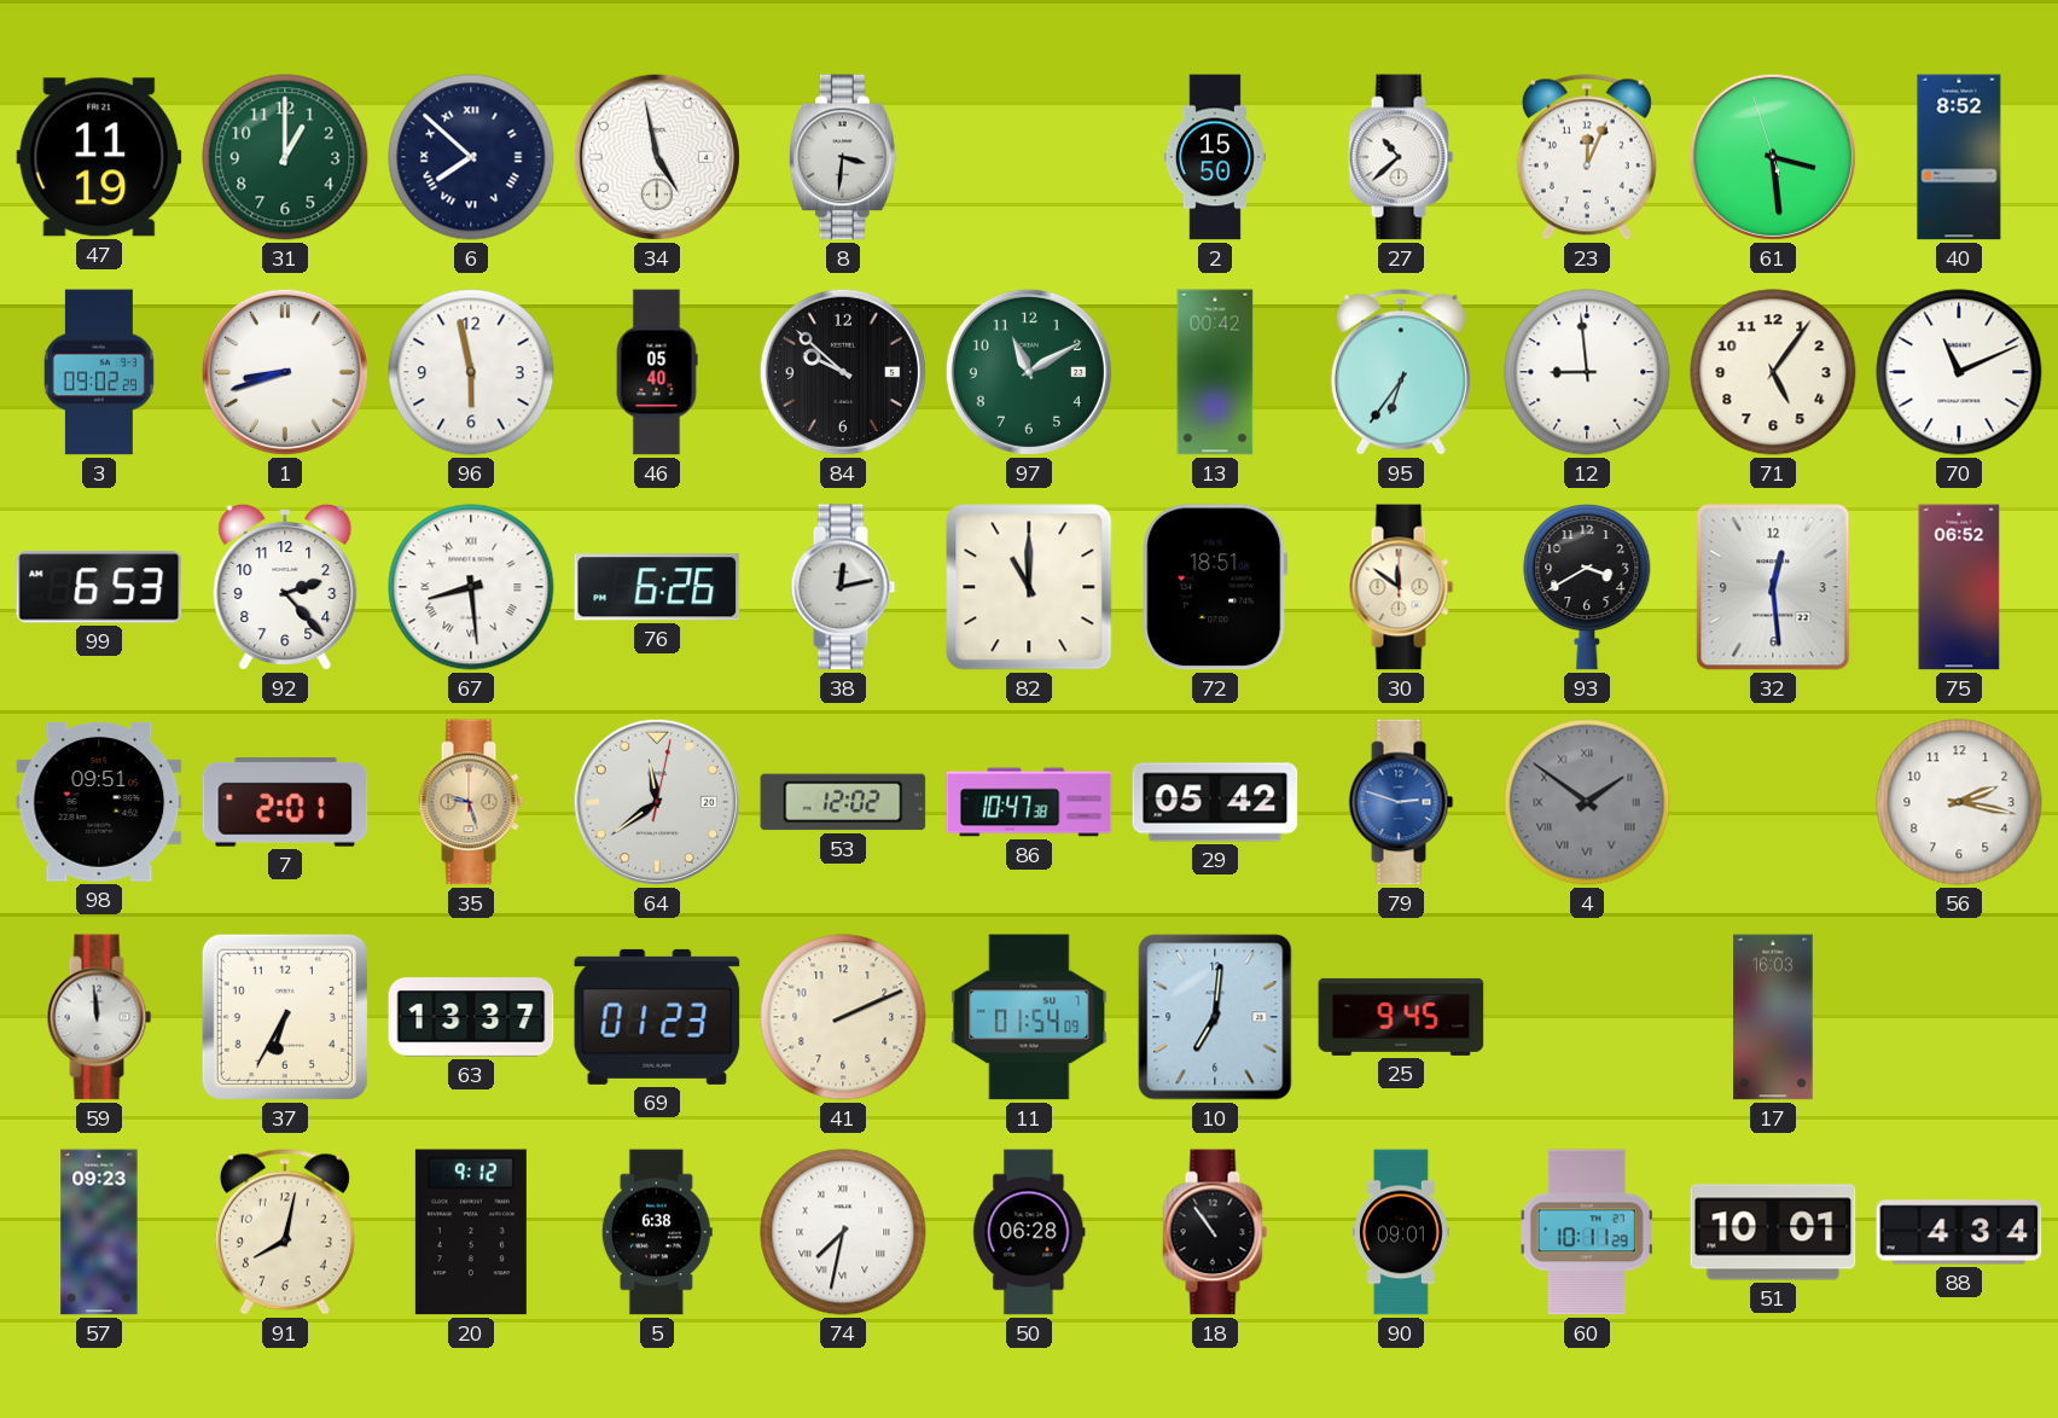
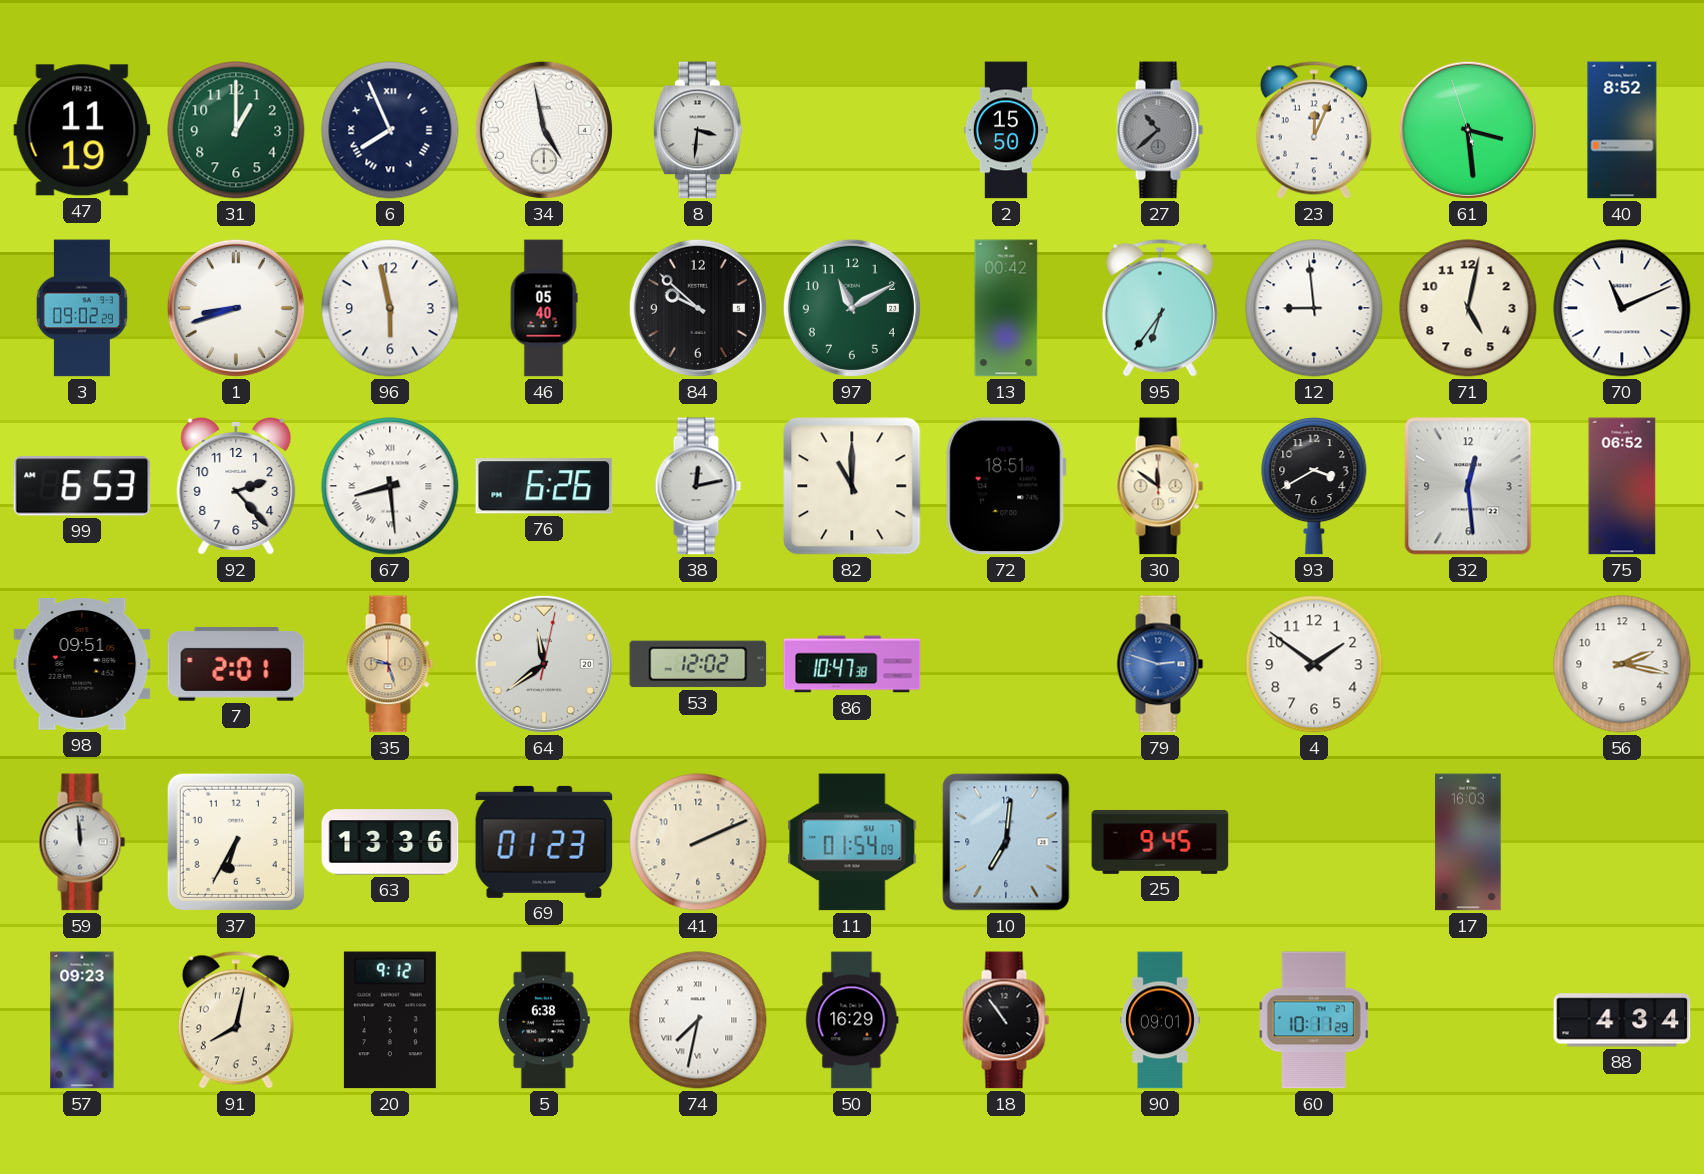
6: 7:52 -> 7:56
27 dial: white -> grey
71: 5:06 -> 5:02
29: 05:42 -> none
4 dial: grey -> white
4 numerals: Roman -> Arabic
63: 13:37 -> 13:36
50: 06:28 -> 16:29
51: 10:01 -> none
